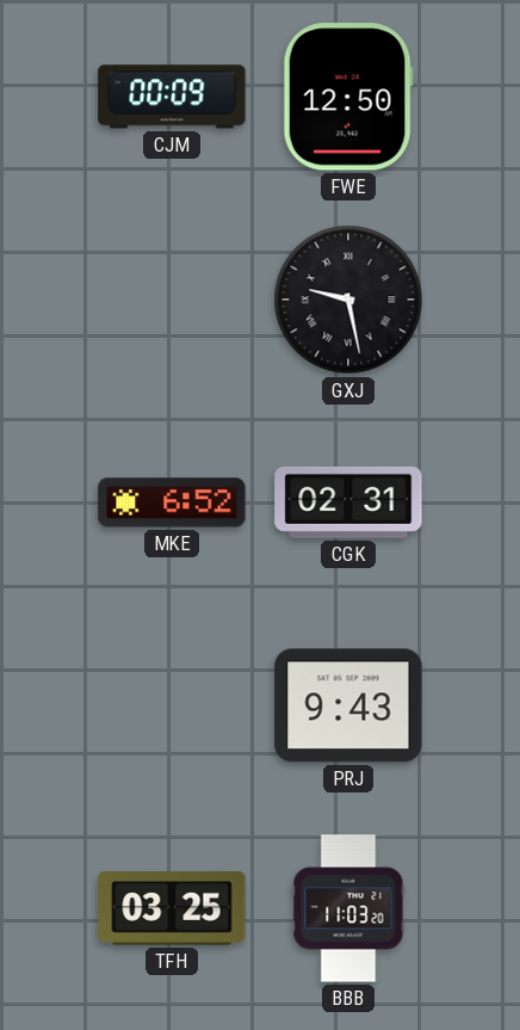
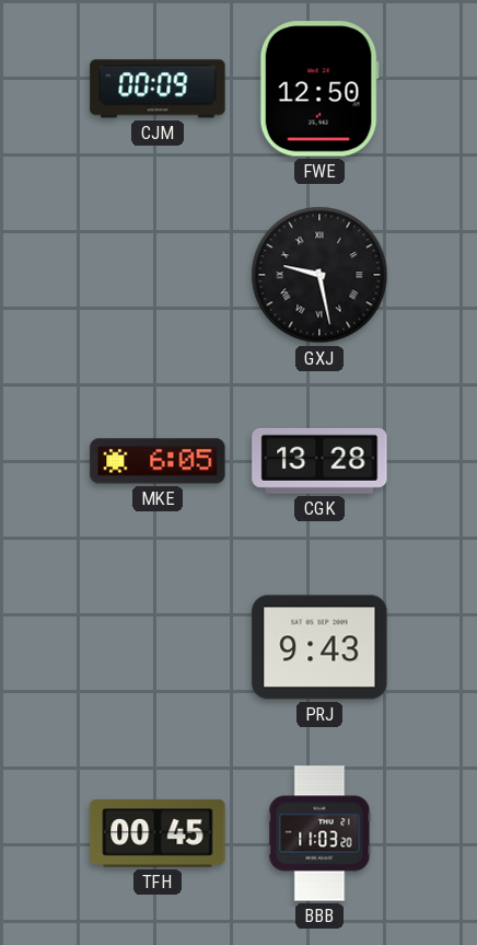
MKE: 6:52 -> 6:05
CGK: 02:31 -> 13:28
TFH: 03:25 -> 00:45
